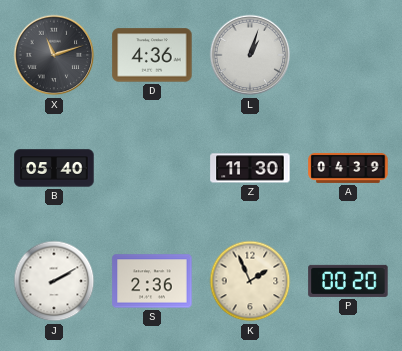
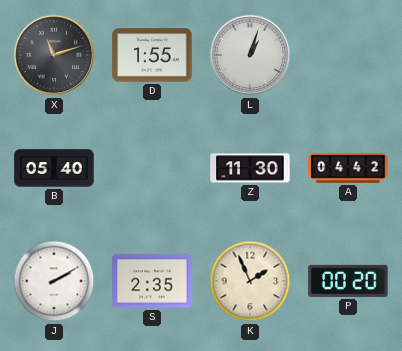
D: 4:36 -> 1:55
A: 04:39 -> 04:42
S: 2:36 -> 2:35
